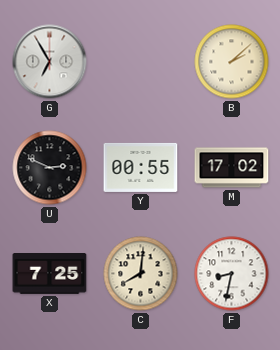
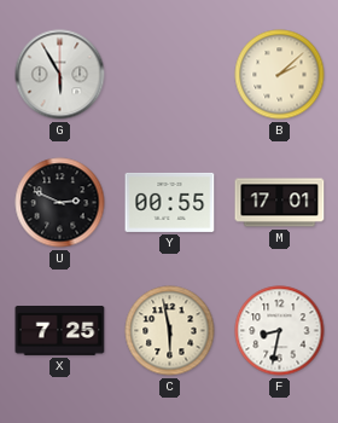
G: 6:55 -> 5:55
M: 17:02 -> 17:01
C: 8:01 -> 5:58
